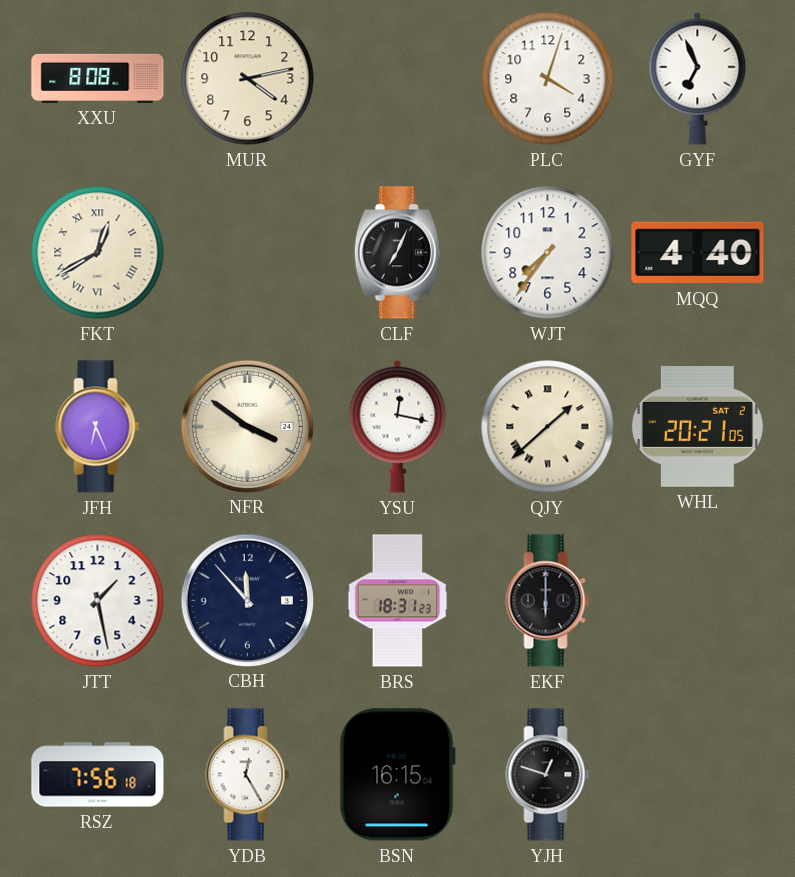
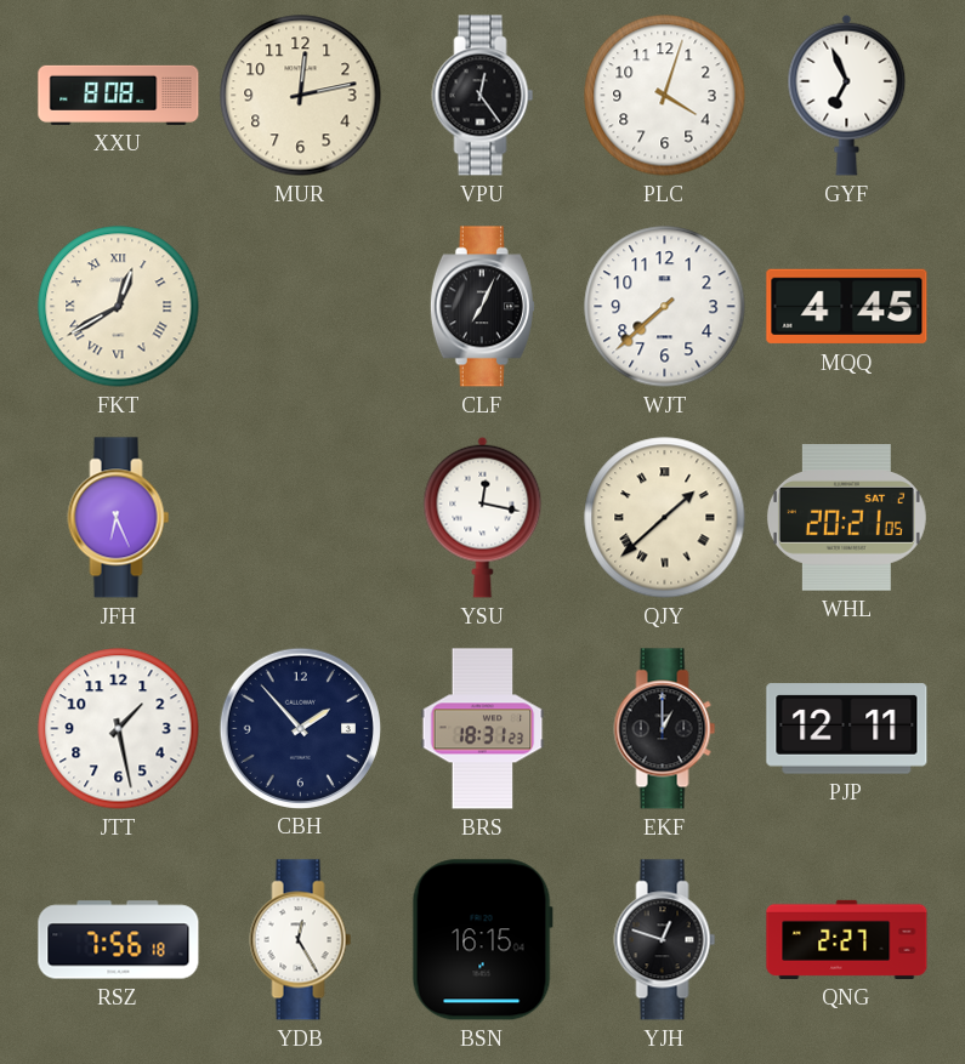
MUR: 4:13 -> 12:13
VPU: none -> 12:24
WJT: 7:36 -> 7:38
MQQ: 4:40 -> 4:45
NFR: 3:51 -> none
CBH: 11:53 -> 1:53
EKF: 6:00 -> 1:00
PJP: none -> 12:11
QNG: none -> 2:27
